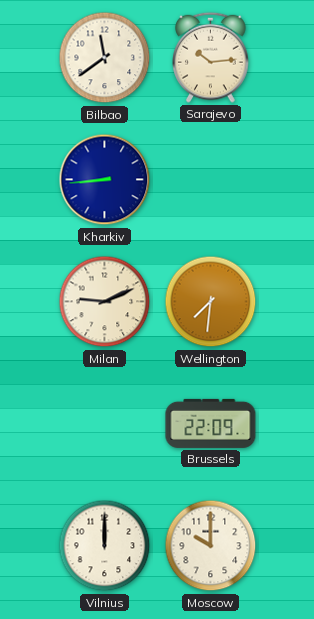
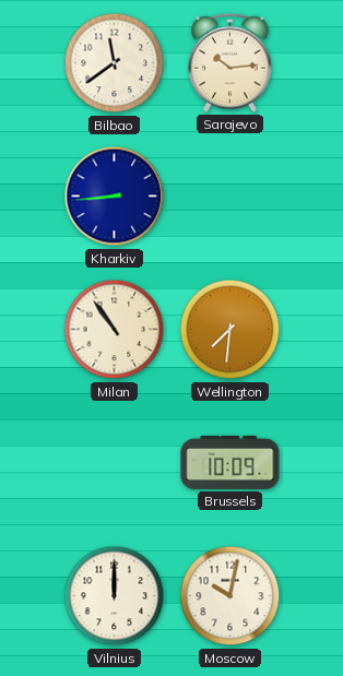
Milan: 9:11 -> 10:54
Brussels: 22:09 -> 10:09
Moscow: 10:00 -> 10:02
